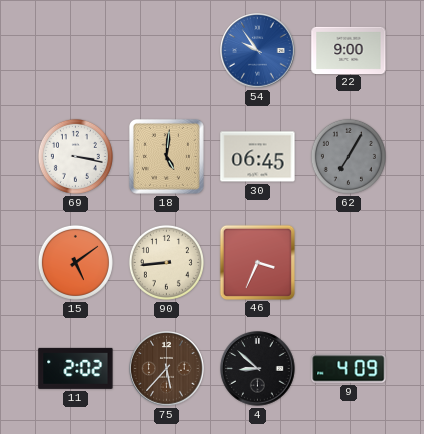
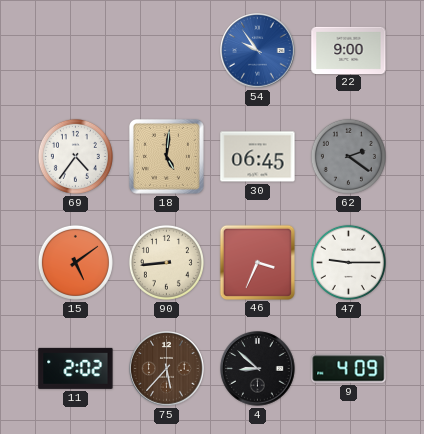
69: 3:17 -> 4:36
62: 7:05 -> 2:21
47: none -> 9:15
